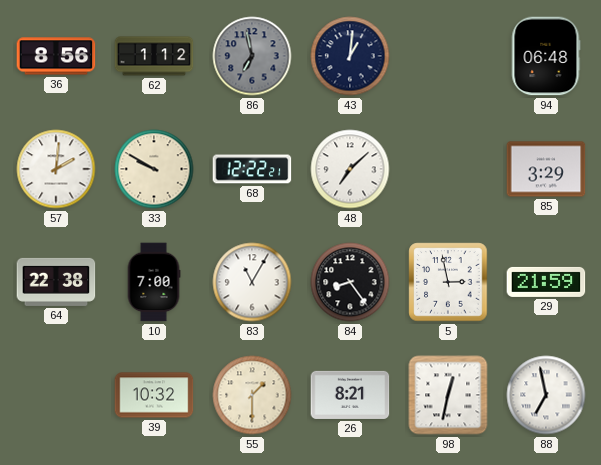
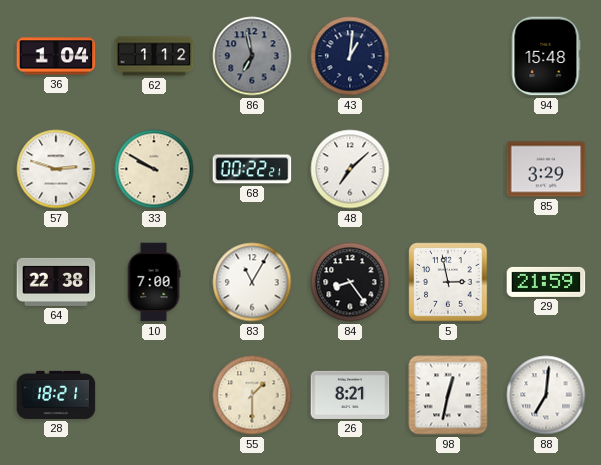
36: 8:56 -> 1:04
94: 06:48 -> 15:48
57: 2:01 -> 2:48
68: 12:22 -> 00:22
28: none -> 18:21
39: 10:32 -> none
88: 6:58 -> 7:01
